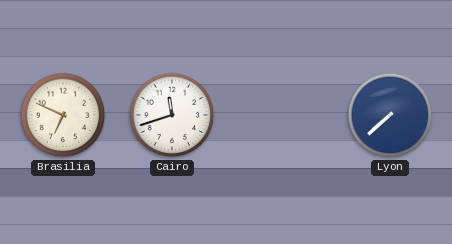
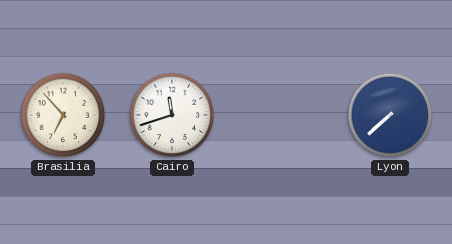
Brasilia: 6:49 -> 6:53
